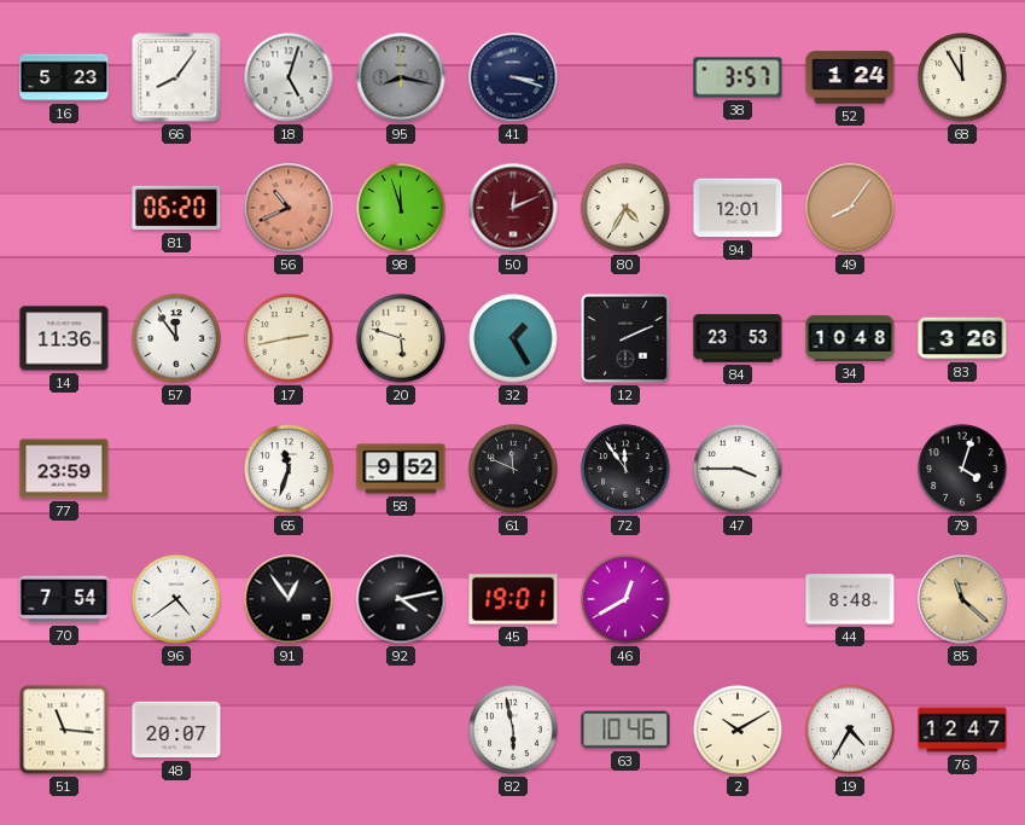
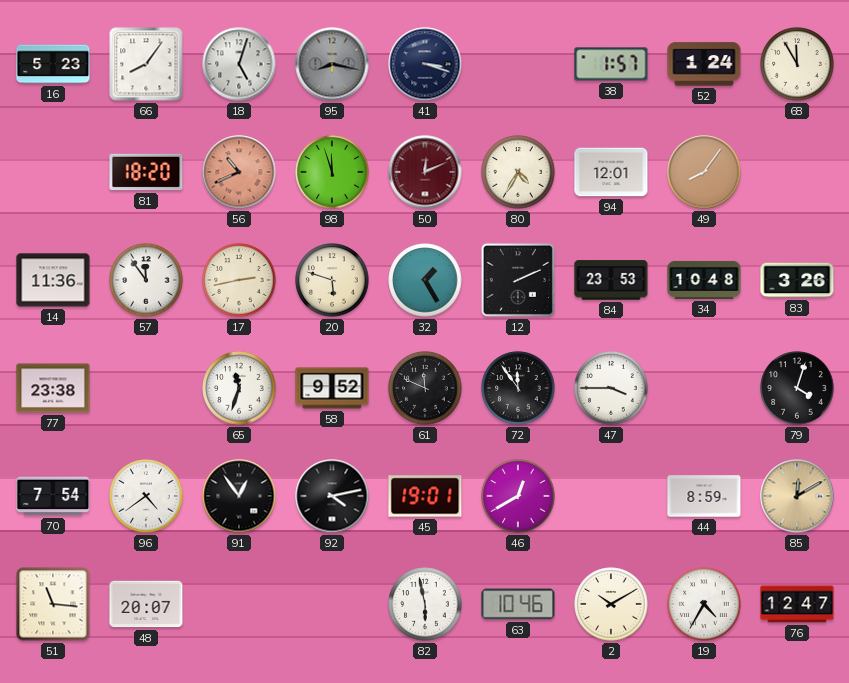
38: 3:57 -> 1:57
81: 06:20 -> 18:20
77: 23:59 -> 23:38
44: 8:48 -> 8:59
85: 11:22 -> 12:10
